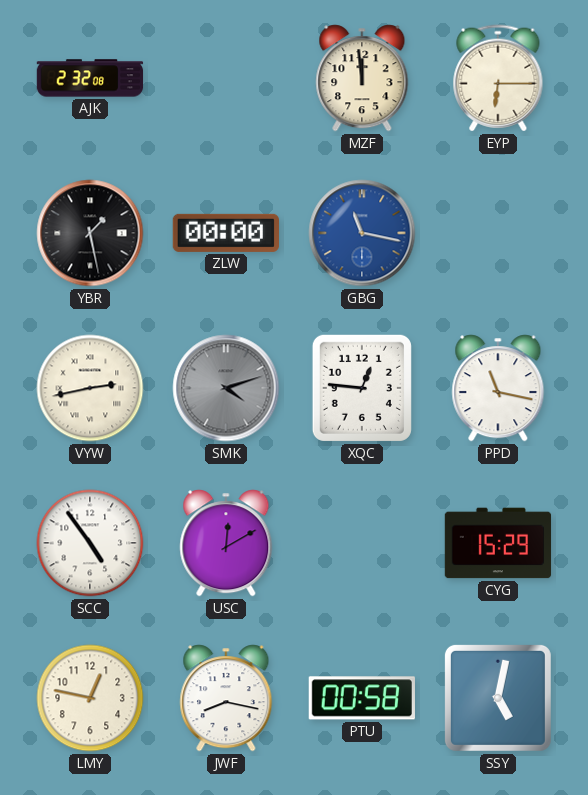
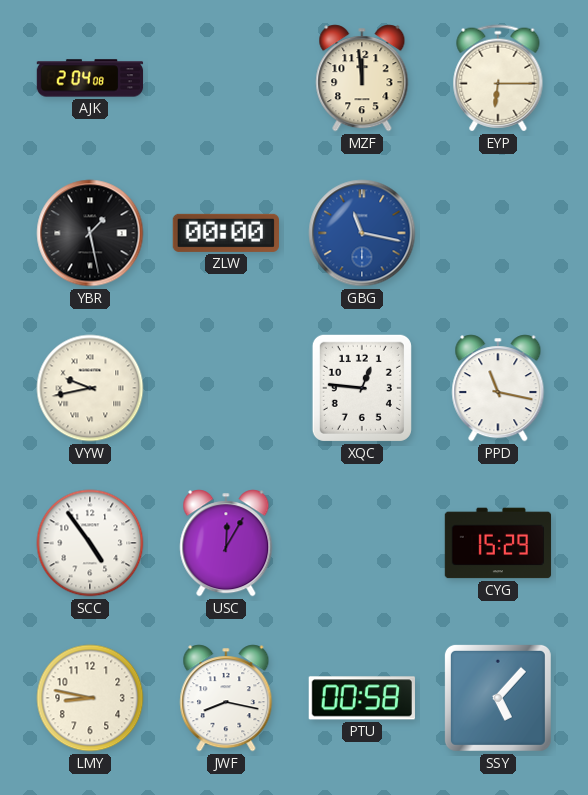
AJK: 2:32 -> 2:04
VYW: 2:43 -> 9:43
SMK: 4:12 -> none
USC: 12:10 -> 12:05
LMY: 12:47 -> 8:47
SSY: 5:02 -> 5:07
